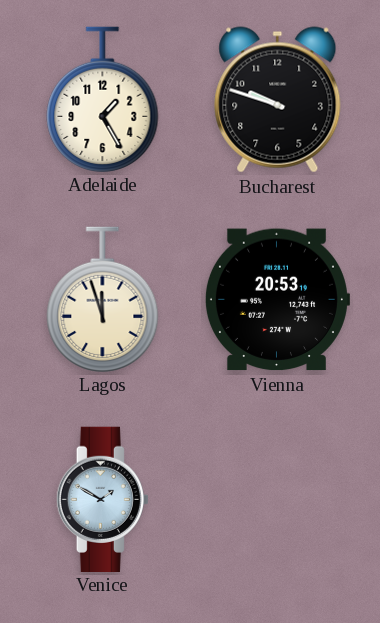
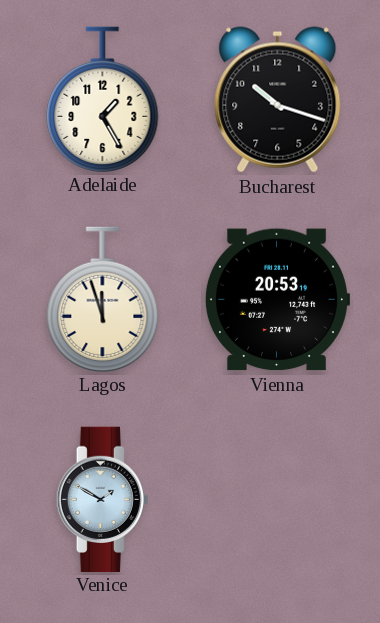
Bucharest: 9:48 -> 10:18
